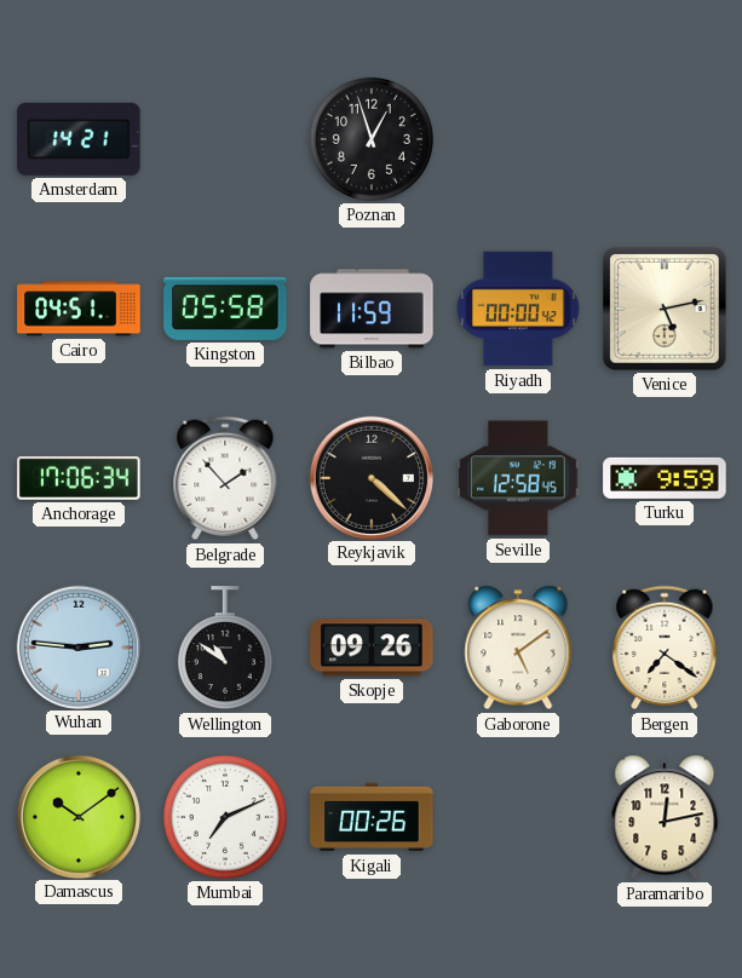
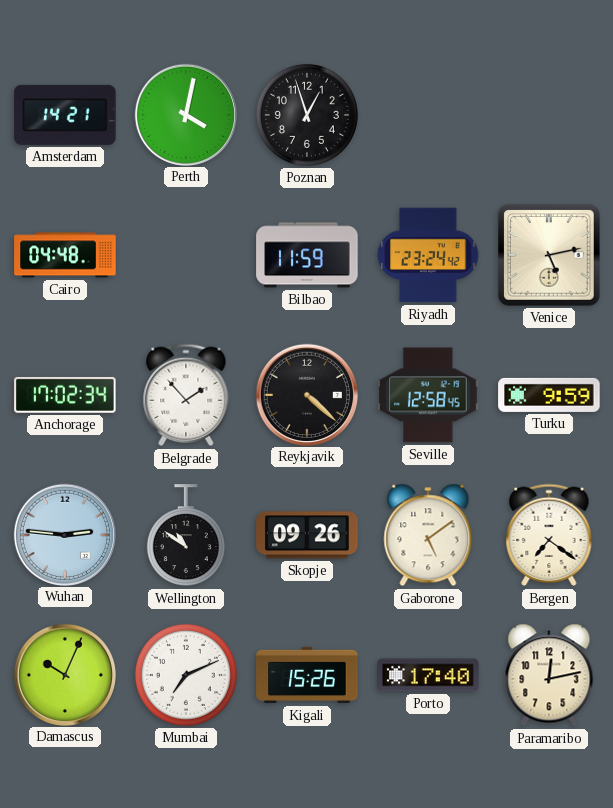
Perth: none -> 4:02
Cairo: 04:51 -> 04:48
Kingston: 05:58 -> none
Riyadh: 00:00 -> 23:24
Anchorage: 17:06 -> 17:02
Damascus: 10:09 -> 10:04
Kigali: 00:26 -> 15:26
Porto: none -> 17:40
